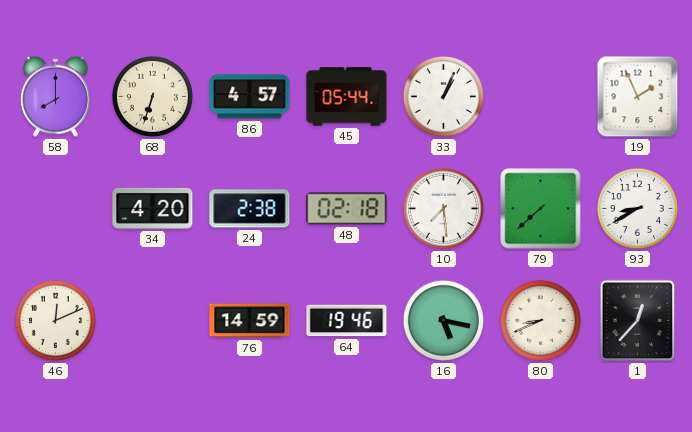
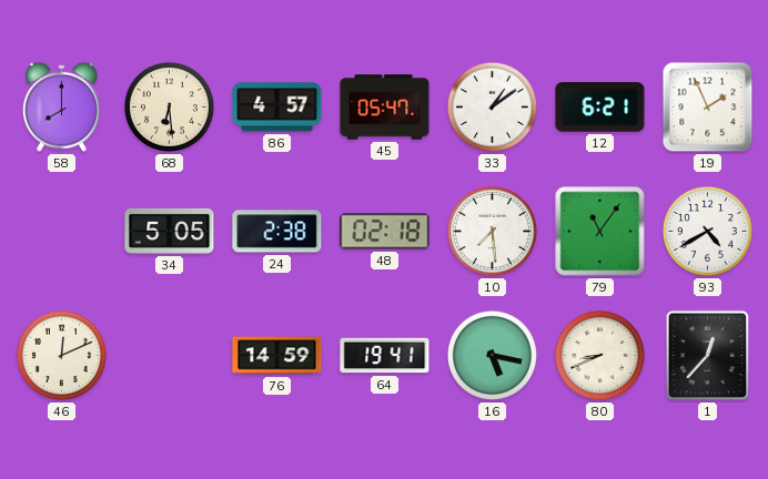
68: 6:33 -> 6:29
45: 05:44 -> 05:47
33: 1:04 -> 1:09
12: none -> 6:21
34: 4:20 -> 5:05
79: 7:38 -> 11:06
93: 8:40 -> 4:40
64: 19:46 -> 19:41
